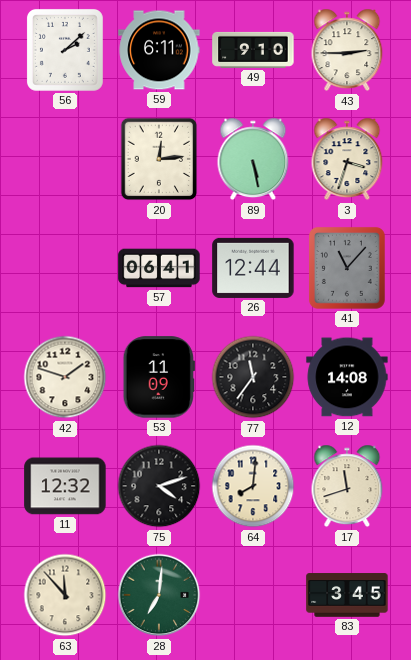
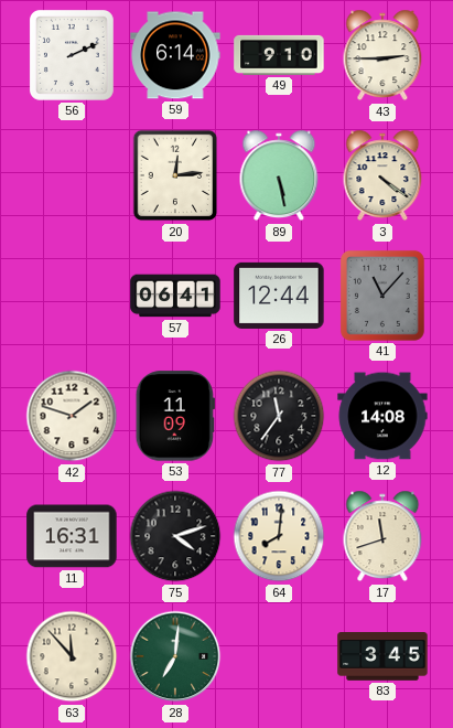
56: 2:08 -> 2:11
59: 6:11 -> 6:14
3: 3:33 -> 4:21
11: 12:32 -> 16:31
